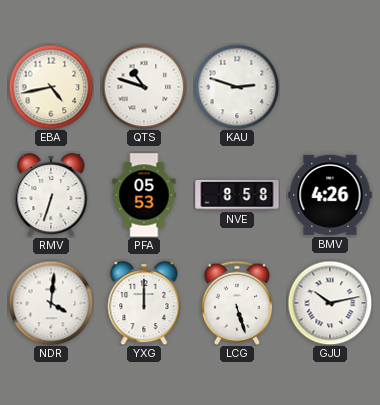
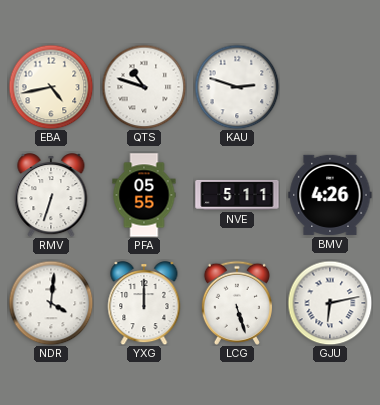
PFA: 05:53 -> 05:55
NVE: 8:58 -> 5:11
GJU: 10:13 -> 6:13
